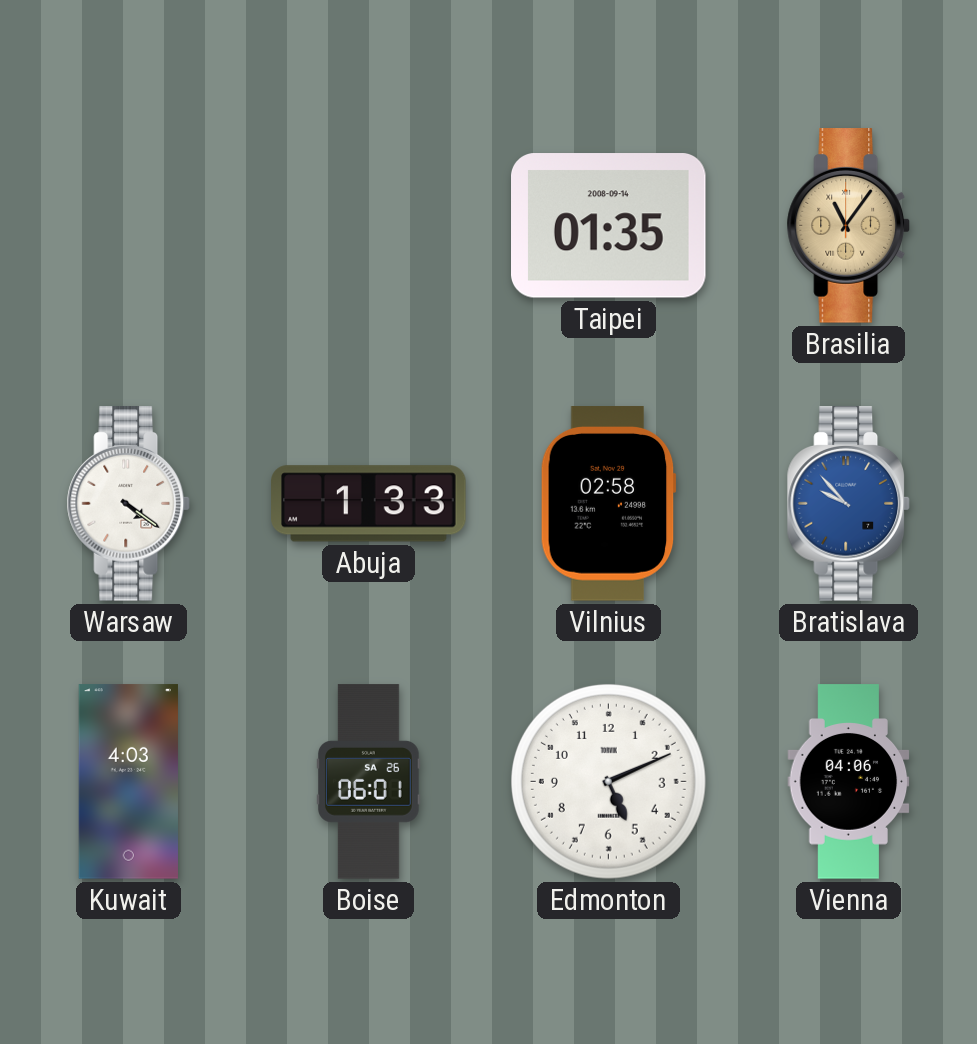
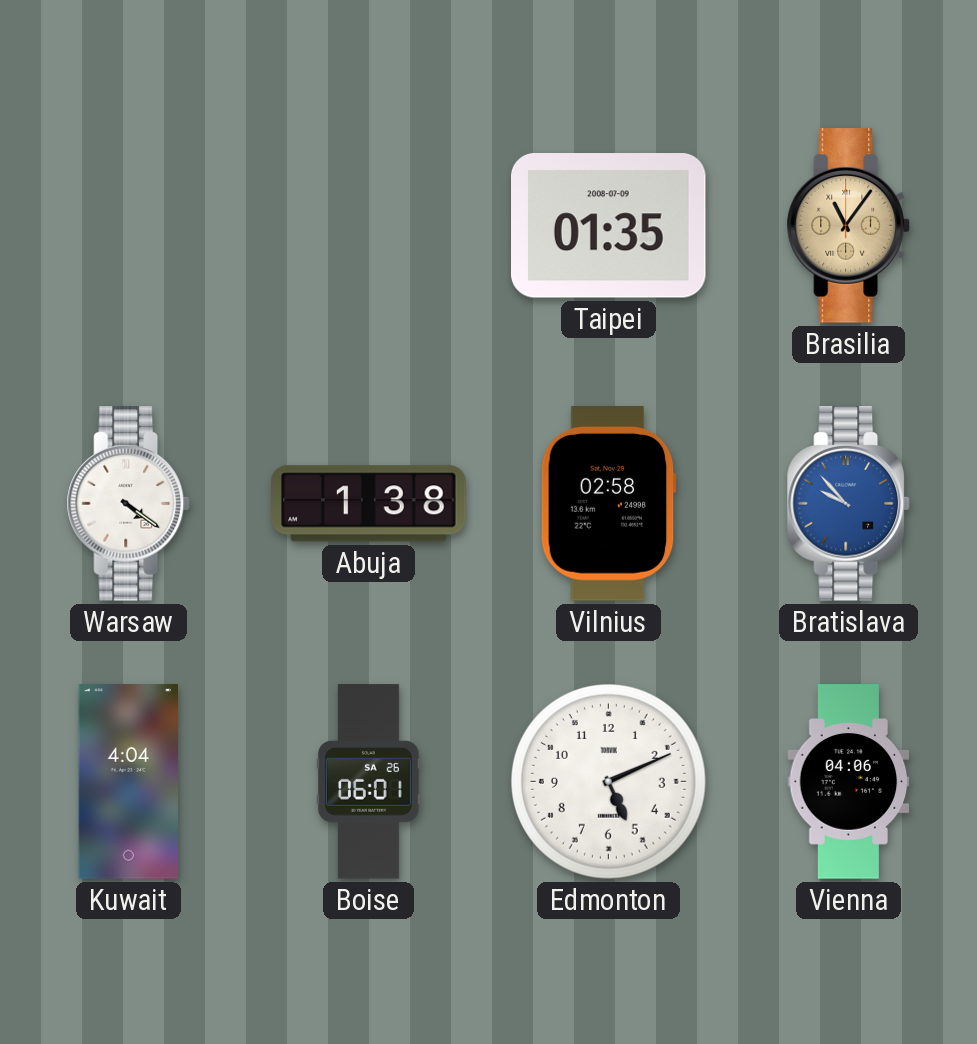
Taipei date: 2008-09-14 -> 2008-07-09
Abuja: 1:33 -> 1:38
Kuwait: 4:03 -> 4:04
